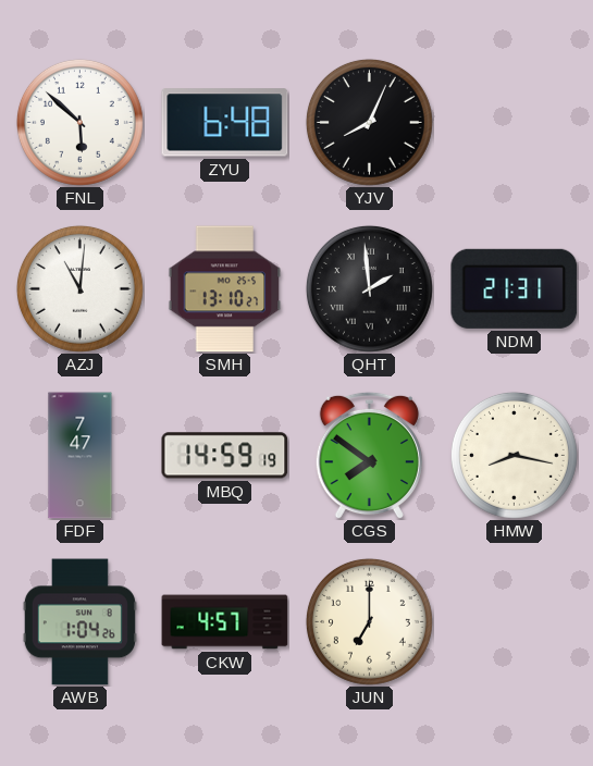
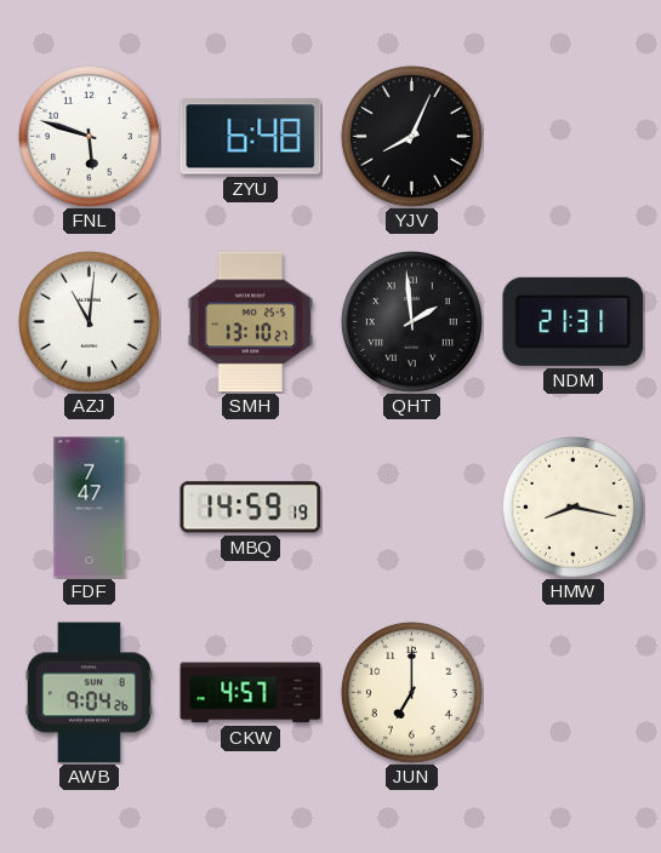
FNL: 5:52 -> 5:48
CGS: 7:51 -> none
AWB: 1:04 -> 9:04
